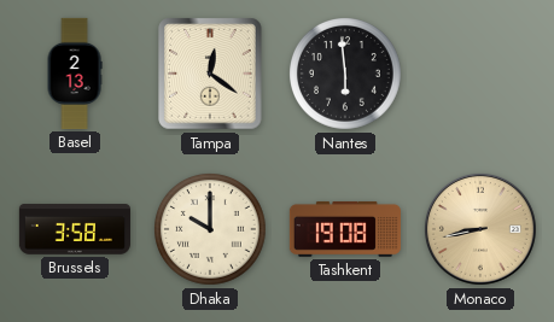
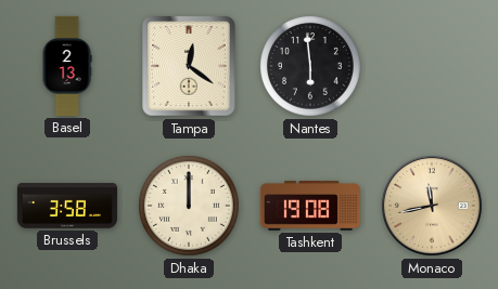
Dhaka: 10:00 -> 12:00
Monaco: 8:43 -> 11:43
